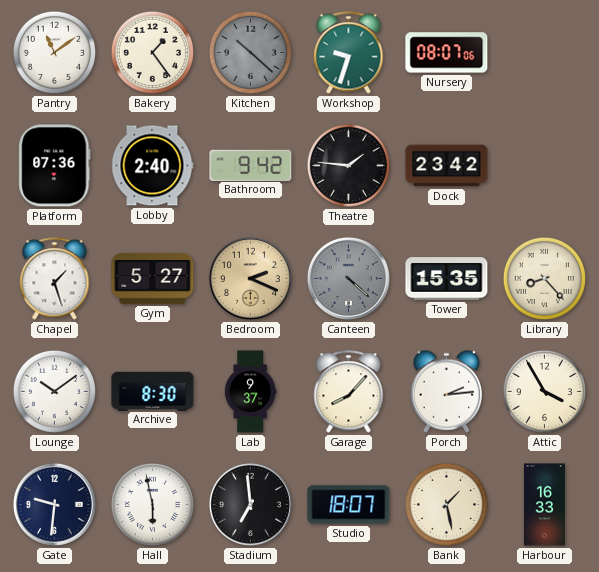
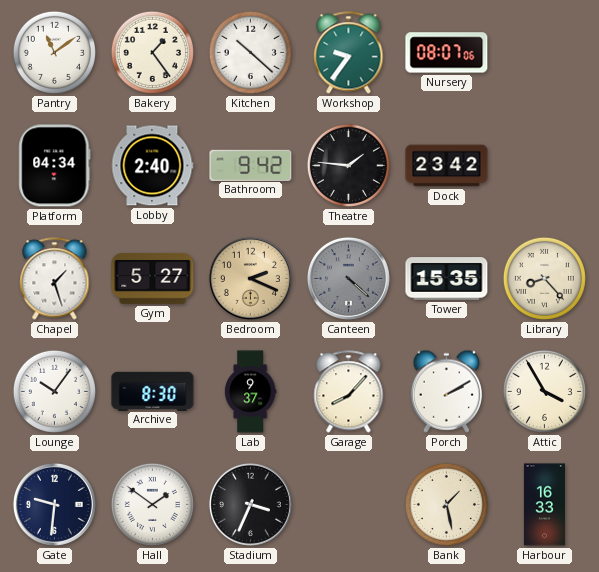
Kitchen dial: grey -> white
Workshop: 9:33 -> 9:36
Platform: 07:36 -> 04:34
Lounge: 10:09 -> 10:06
Porch: 2:14 -> 2:10
Hall: 5:58 -> 1:51
Stadium: 6:59 -> 3:34
Studio: 18:07 -> none
